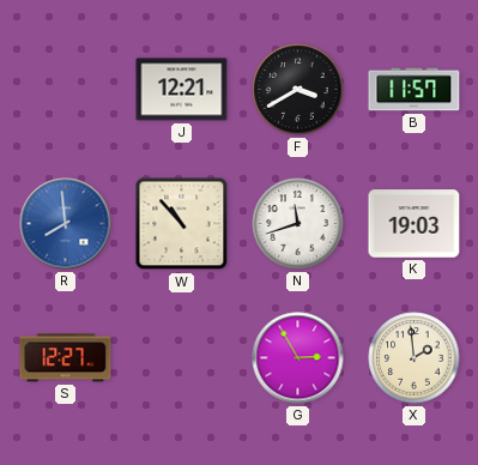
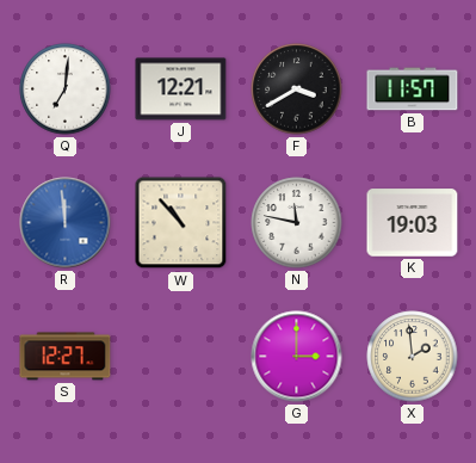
Q: none -> 7:01
R: 7:59 -> 11:59
N: 11:42 -> 11:47
G: 2:55 -> 3:00
